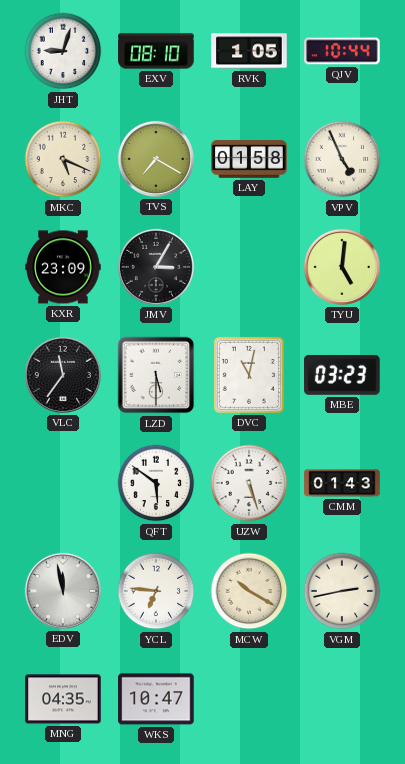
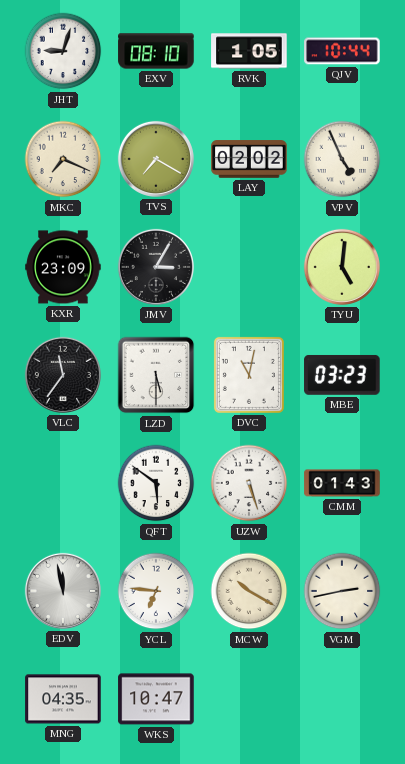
MKC: 5:19 -> 7:19
LAY: 01:58 -> 02:02
